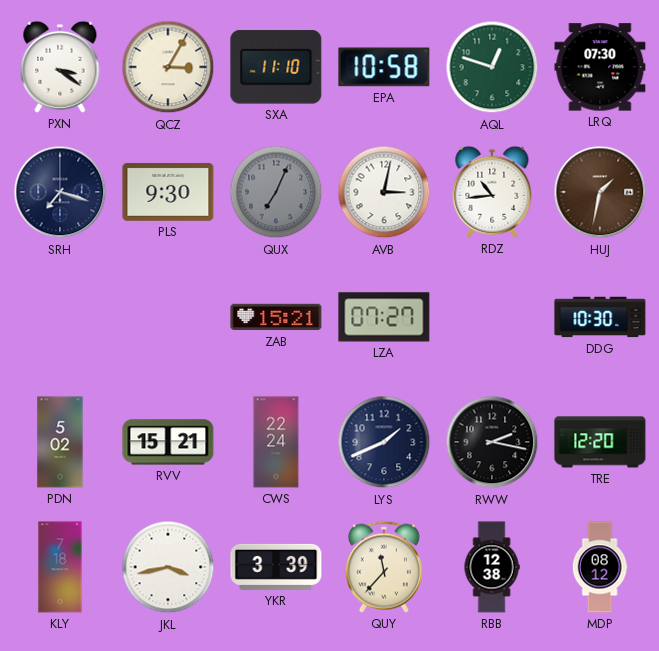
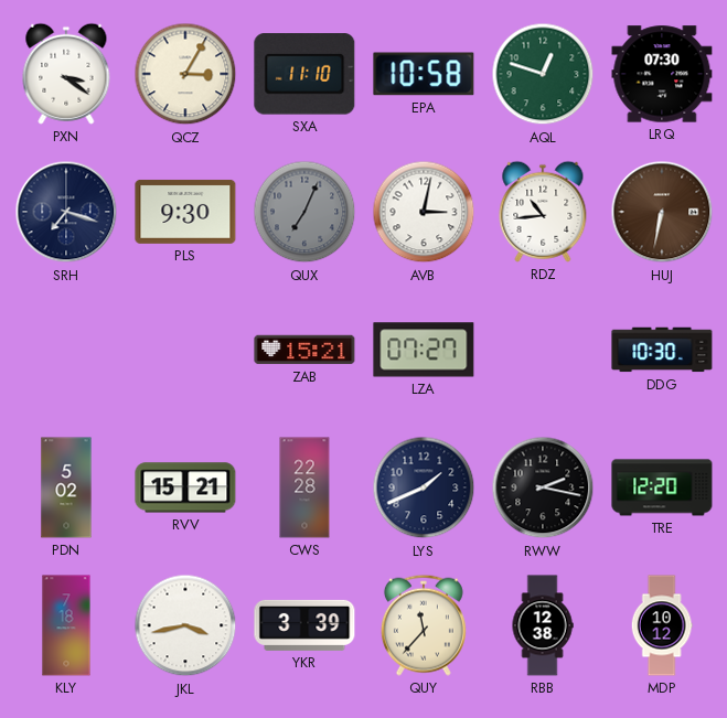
HUJ: 1:32 -> 6:32
CWS: 22:24 -> 22:28
MDP: 08:12 -> 10:12
